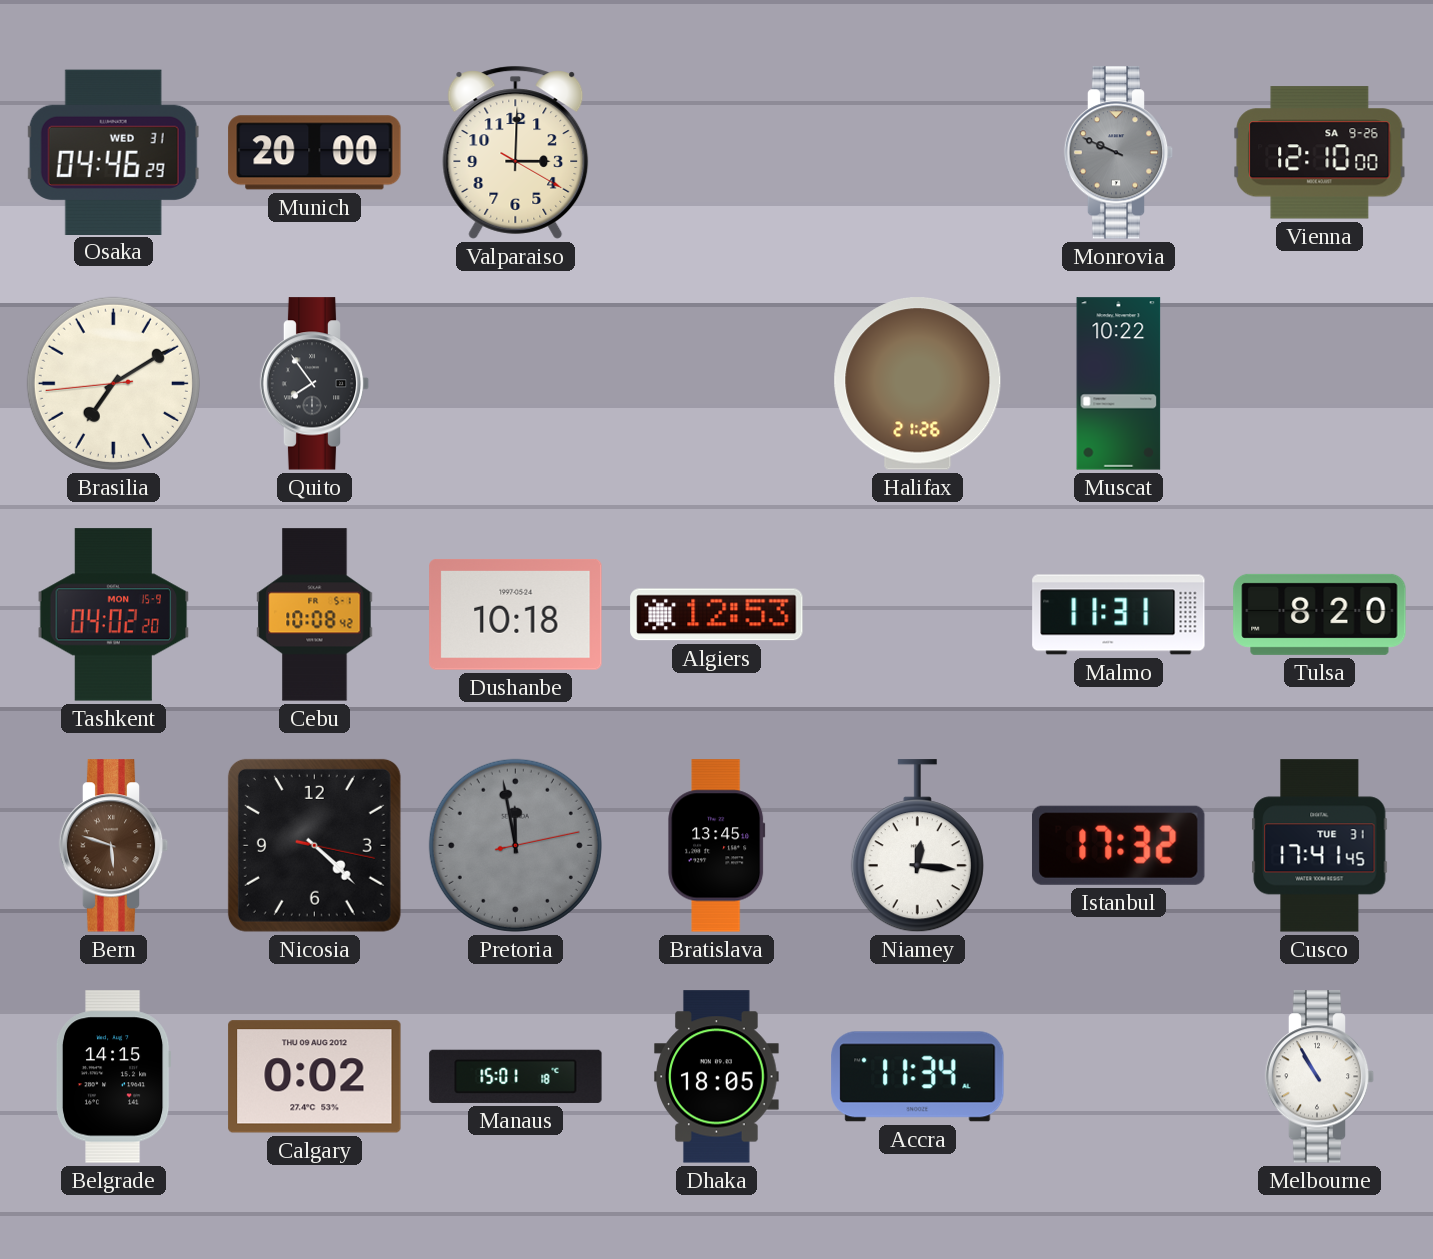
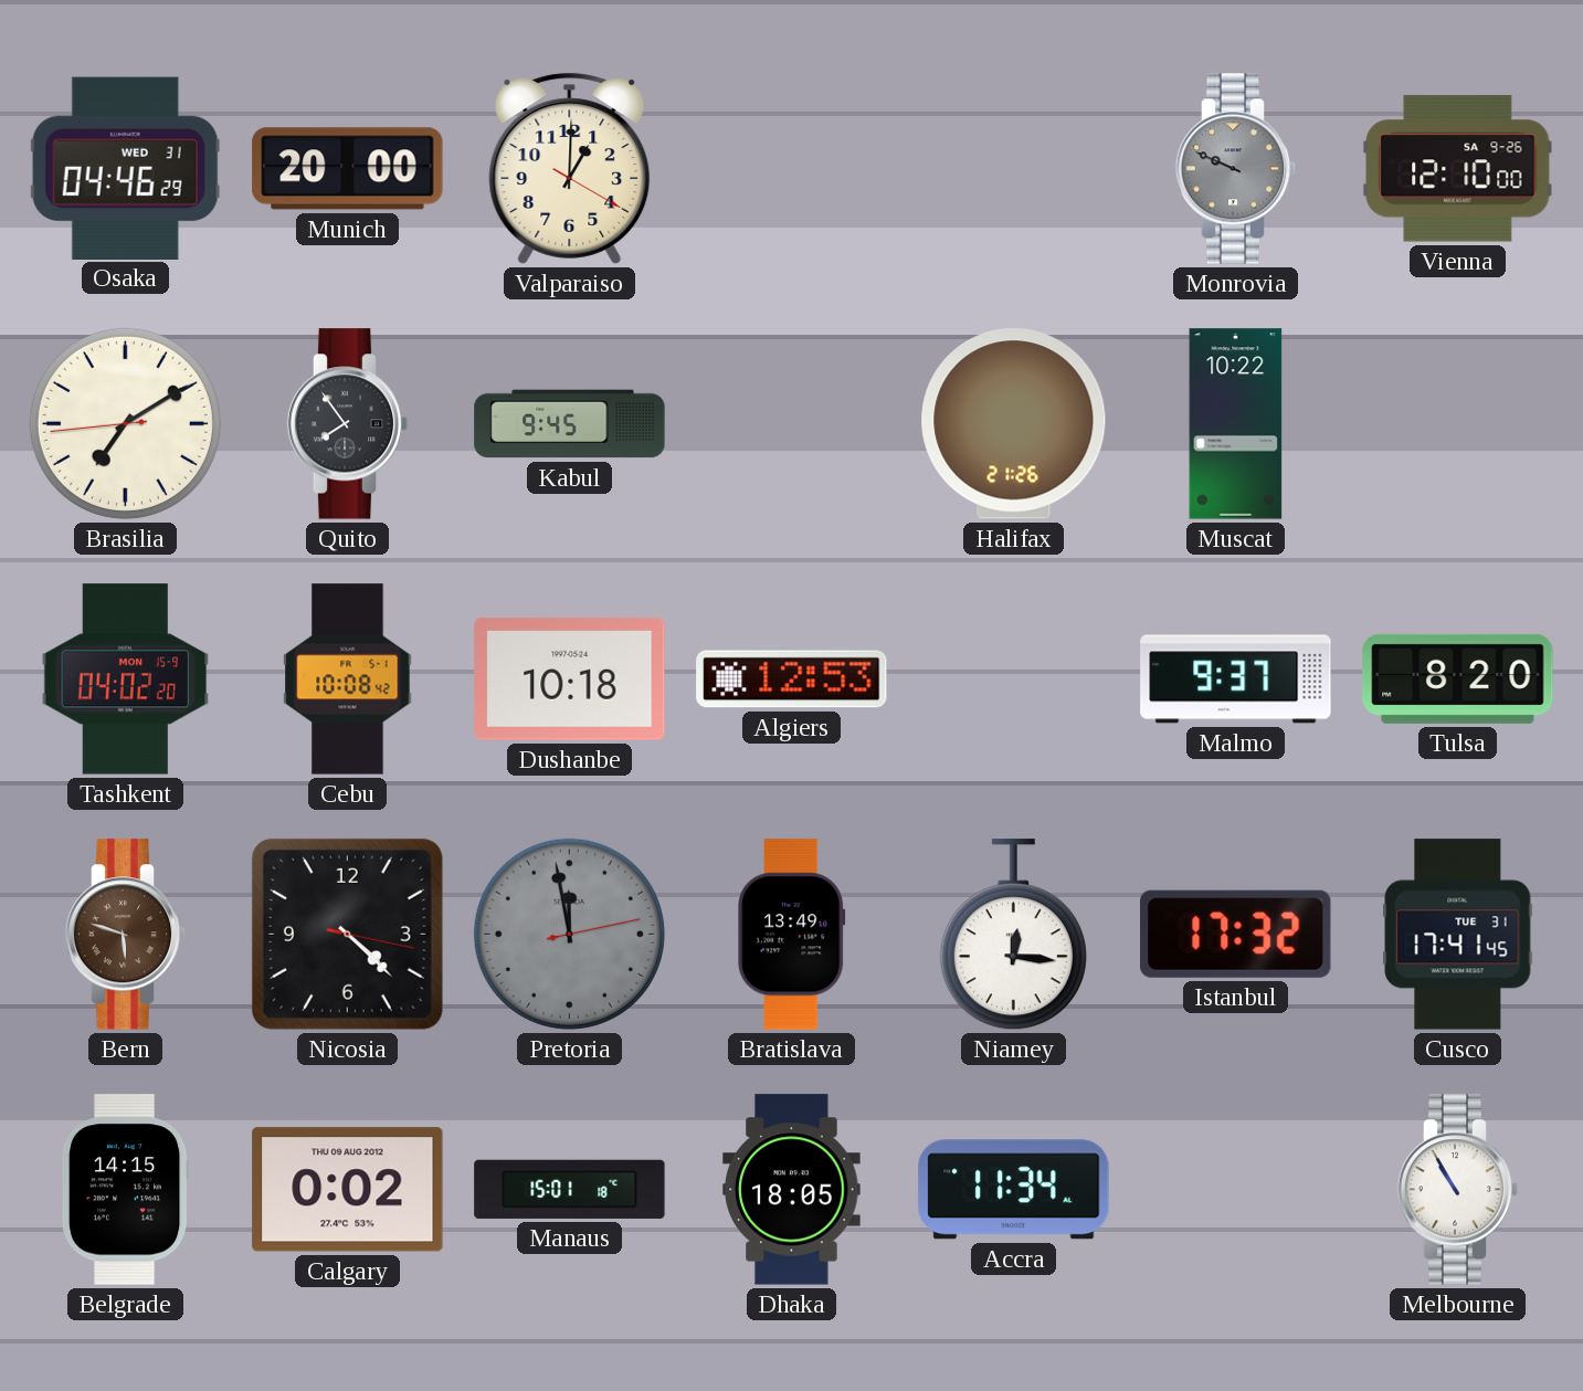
Valparaiso: 3:00 -> 1:00
Kabul: none -> 9:45
Malmo: 11:31 -> 9:37
Bratislava: 13:45 -> 13:49
